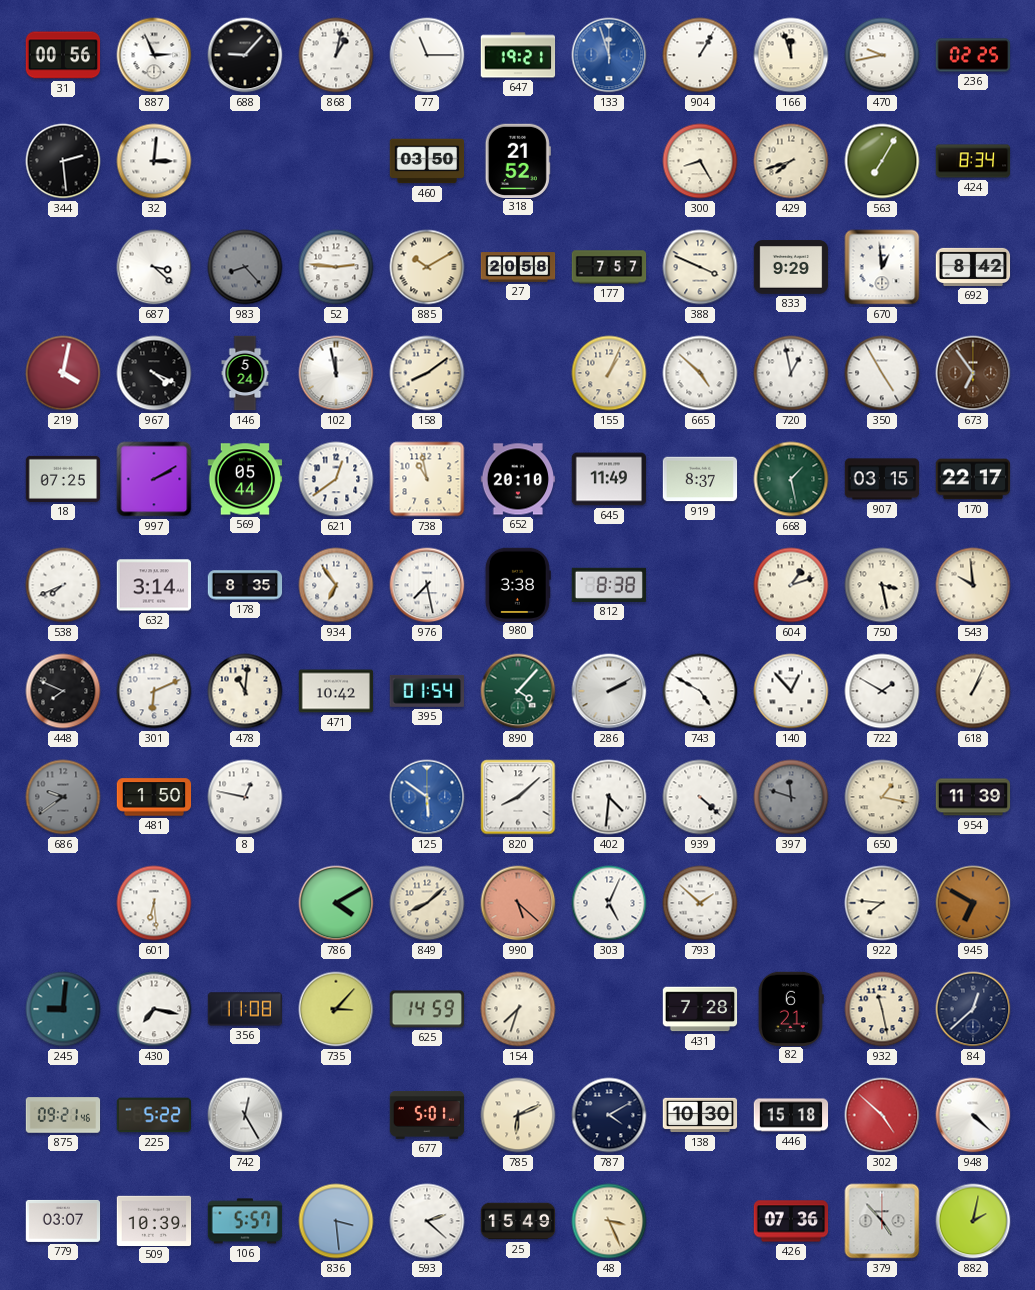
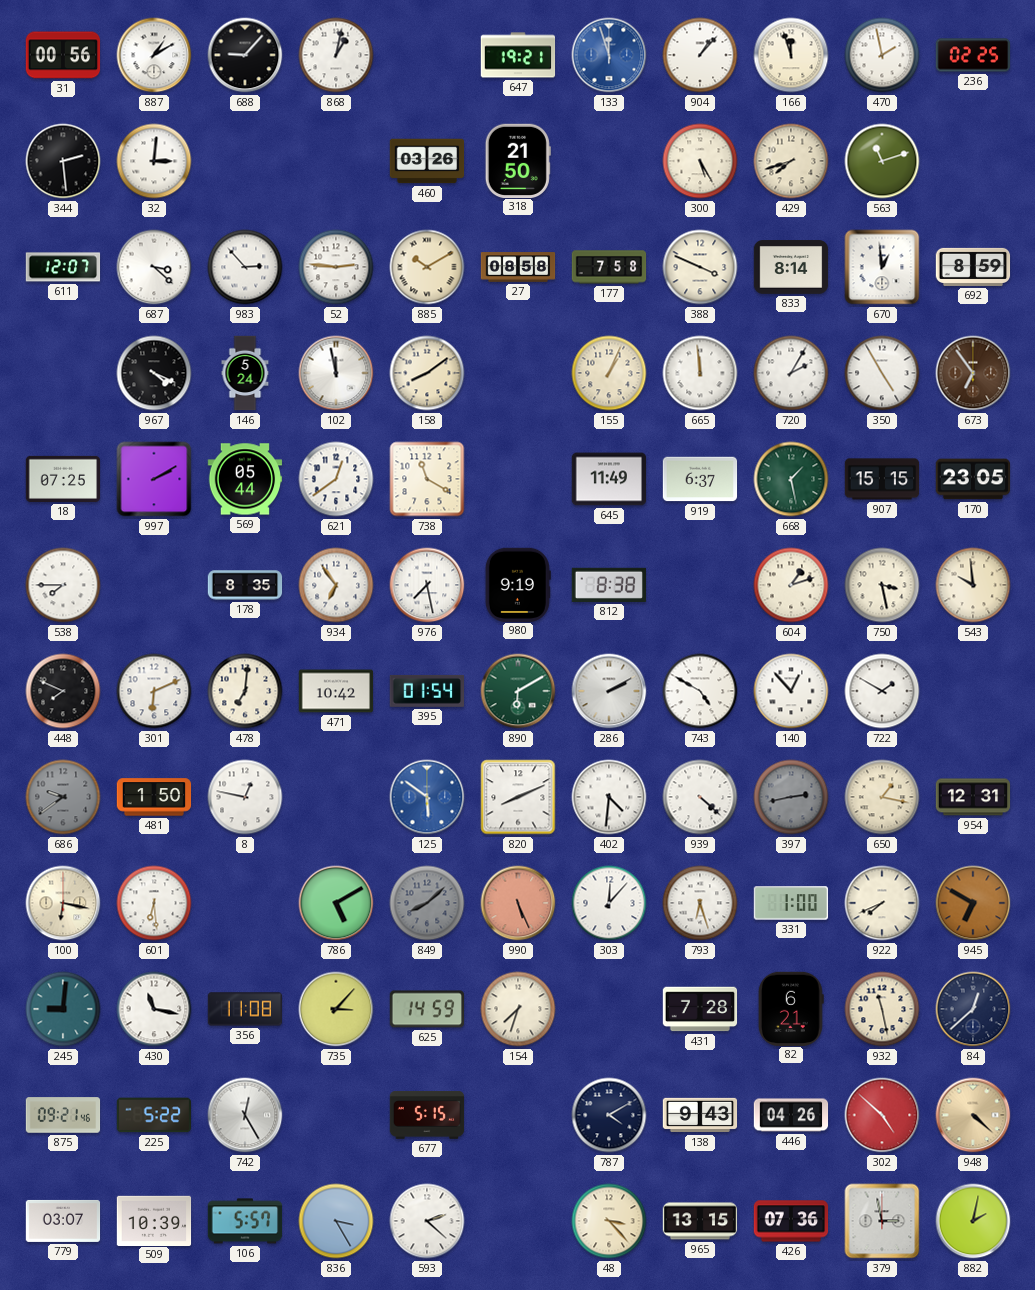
887: 2:56 -> 1:10
77: 11:15 -> none
904: 1:05 -> 1:07
470: 9:43 -> 1:58
460: 03:50 -> 03:26
318: 21:52 -> 21:50
300: 8:25 -> 5:25
563: 7:05 -> 11:12
424: 8:34 -> none
611: none -> 12:07
983: 8:23 -> 2:53
983 dial: grey -> white
27: 20:58 -> 08:58
177: 7:57 -> 7:58
833: 9:29 -> 8:14
692: 8:42 -> 8:59
219: 4:02 -> none
665: 4:52 -> 11:59
720: 12:58 -> 2:05
738: 10:58 -> 11:20
652: 20:10 -> none
919: 8:37 -> 6:37
907: 03:15 -> 15:15
170: 22:17 -> 23:05
538: 7:41 -> 7:45
632: 3:14 -> none
980: 3:38 -> 9:19
478: 11:01 -> 7:01
890: 4:07 -> 6:10
618: 1:04 -> none
820: 8:08 -> 8:11
397: 11:48 -> 2:43
954: 11:39 -> 12:31
100: none -> 6:17
786: 4:10 -> 5:10
849 dial: cream -> grey
990: 5:22 -> 5:26
303: 5:04 -> 12:07
793: 1:52 -> 6:27
331: none -> 1:00
922: 7:46 -> 7:41
430: 7:17 -> 11:17
677: 5:01 -> 5:15
785: 6:11 -> none
138: 10:30 -> 9:43
446: 15:18 -> 04:26
948 dial: white -> champagne
836: 3:29 -> 3:25
25: 15:49 -> none
48: 3:26 -> 3:23
965: none -> 13:15
379: 4:53 -> 2:58
